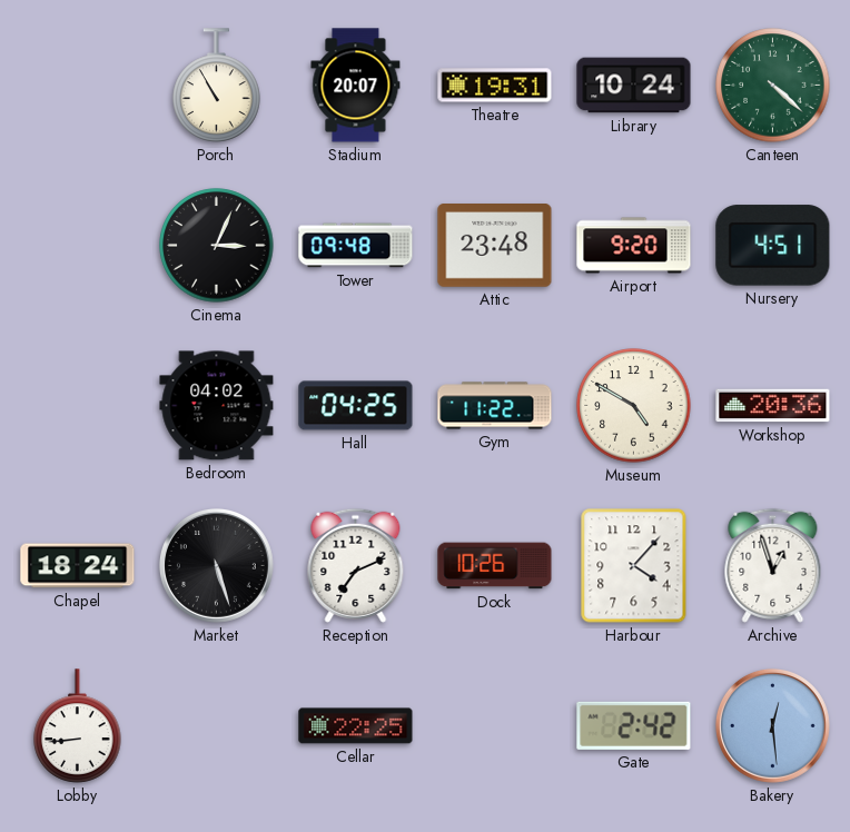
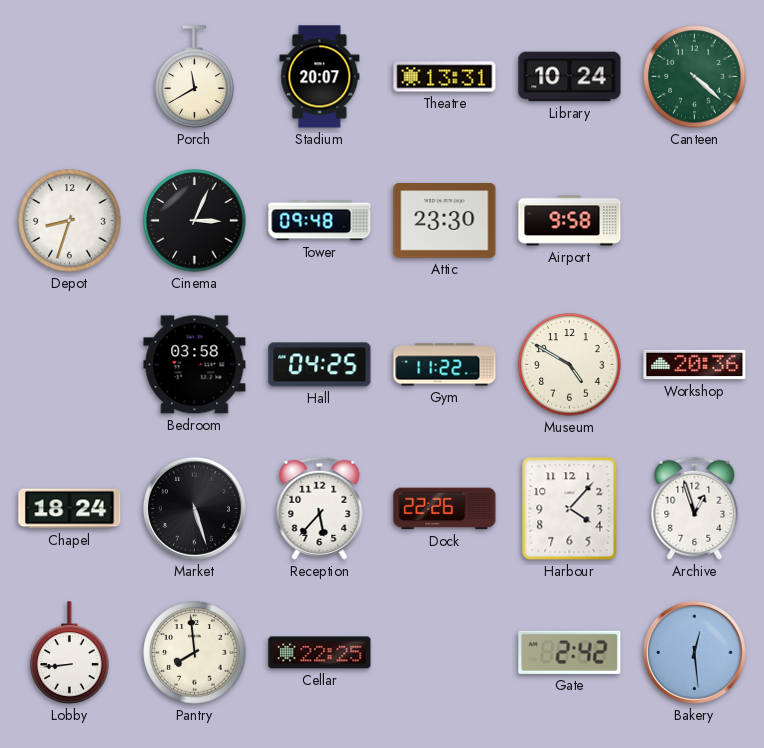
Porch: 10:55 -> 11:40
Theatre: 19:31 -> 13:31
Depot: none -> 8:33
Attic: 23:48 -> 23:30
Airport: 9:20 -> 9:58
Nursery: 4:51 -> none
Bedroom: 04:02 -> 03:58
Reception: 7:11 -> 5:37
Dock: 10:26 -> 22:26
Pantry: none -> 7:59
